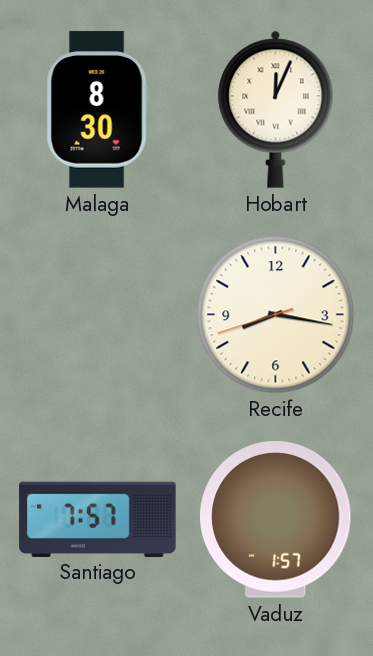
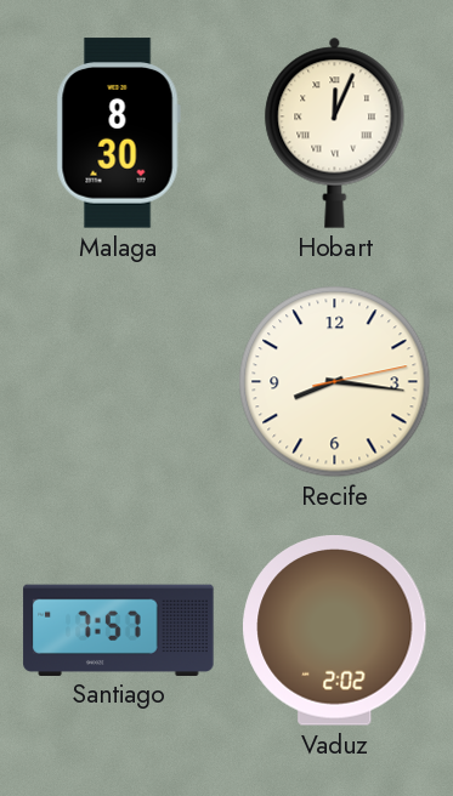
Recife: 8:16:42 -> 8:16:13
Vaduz: 1:57 -> 2:02
